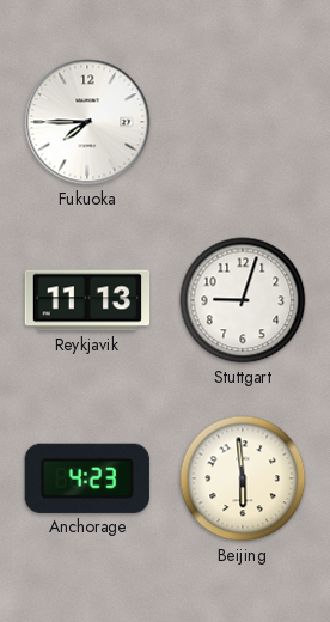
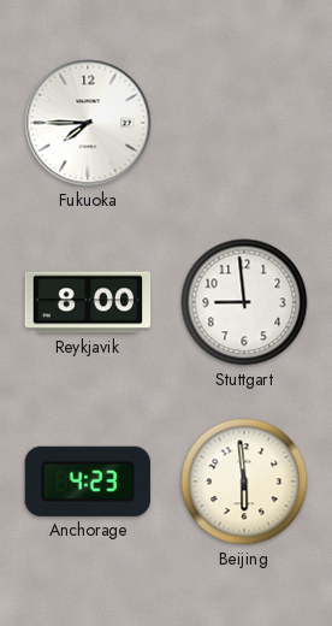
Reykjavik: 11:13 -> 8:00
Stuttgart: 9:03 -> 8:59
